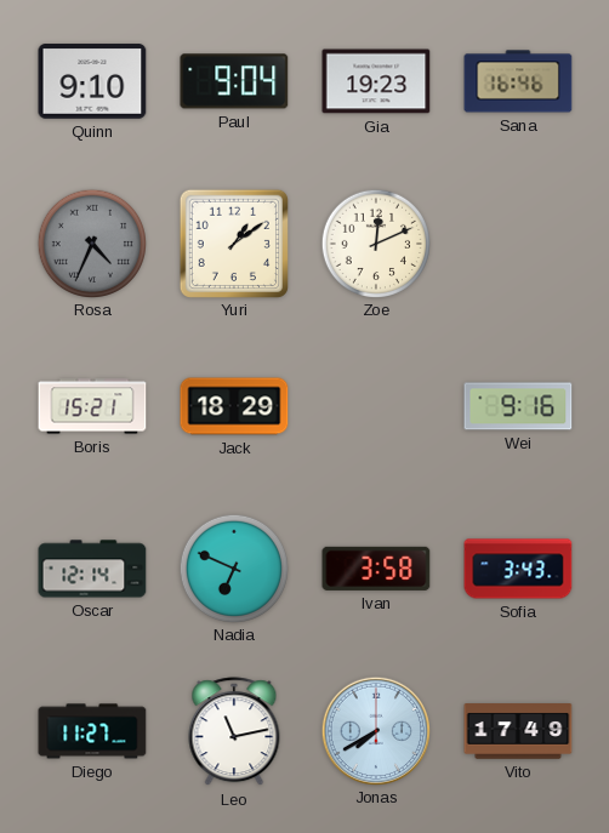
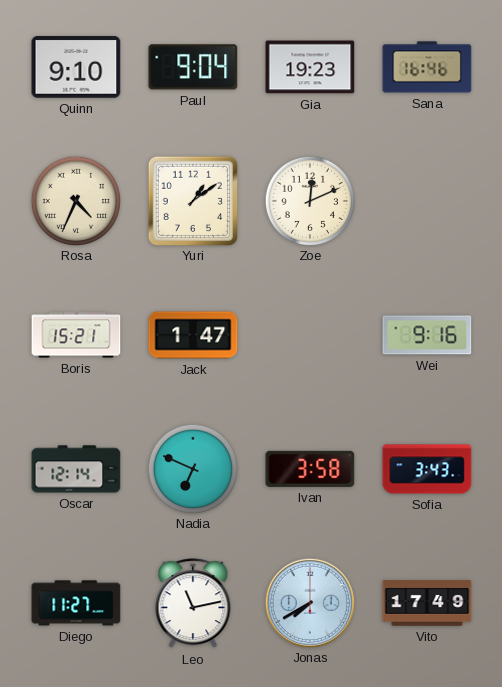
Rosa dial: grey -> cream
Jack: 18:29 -> 1:47
